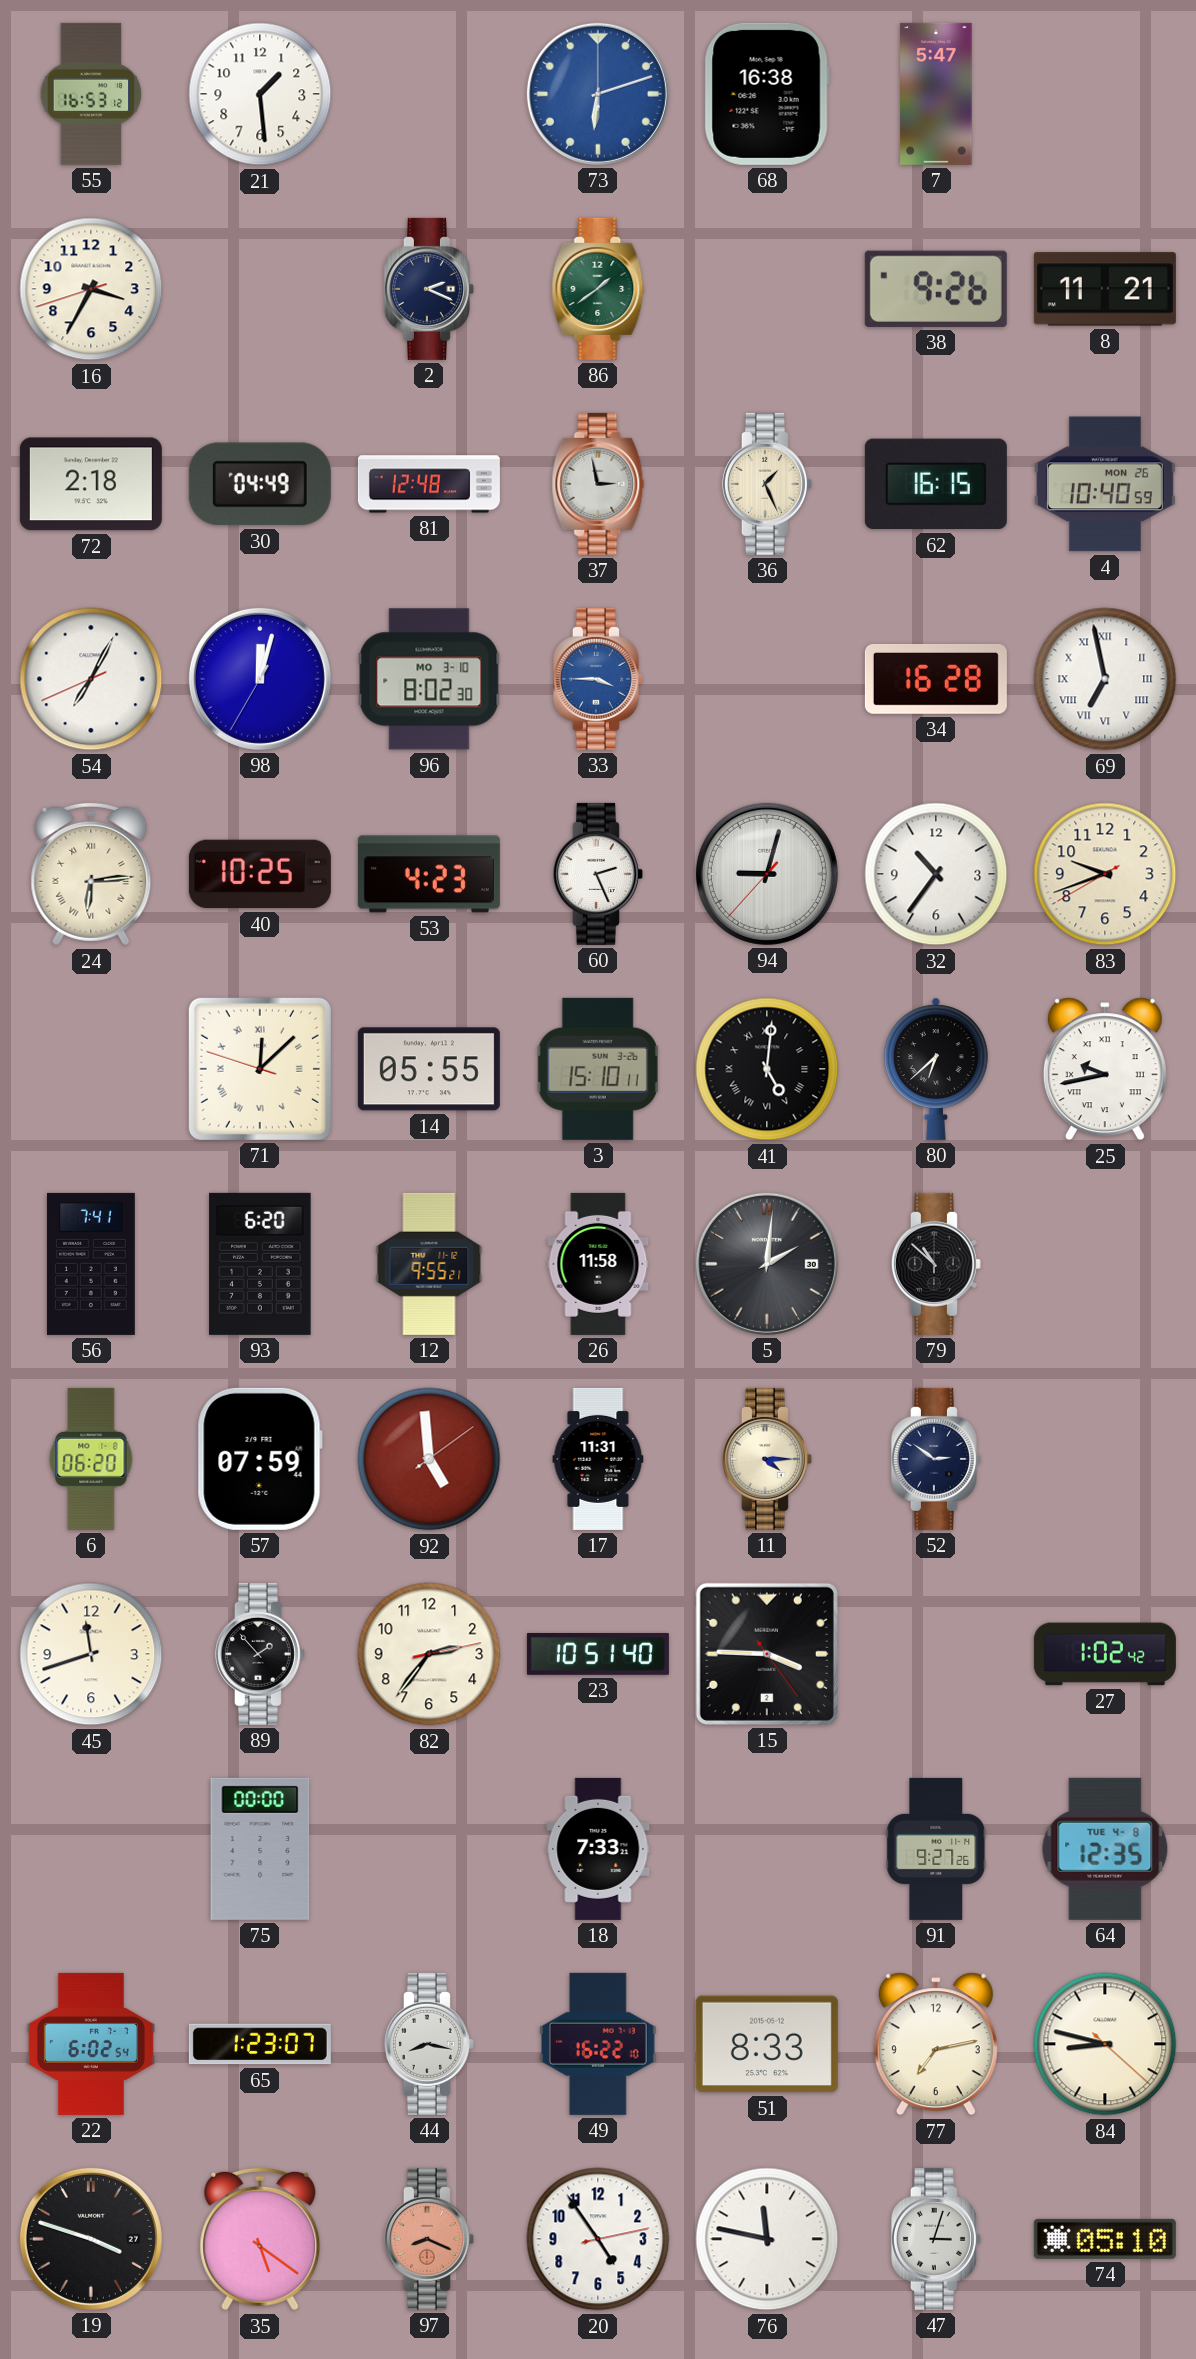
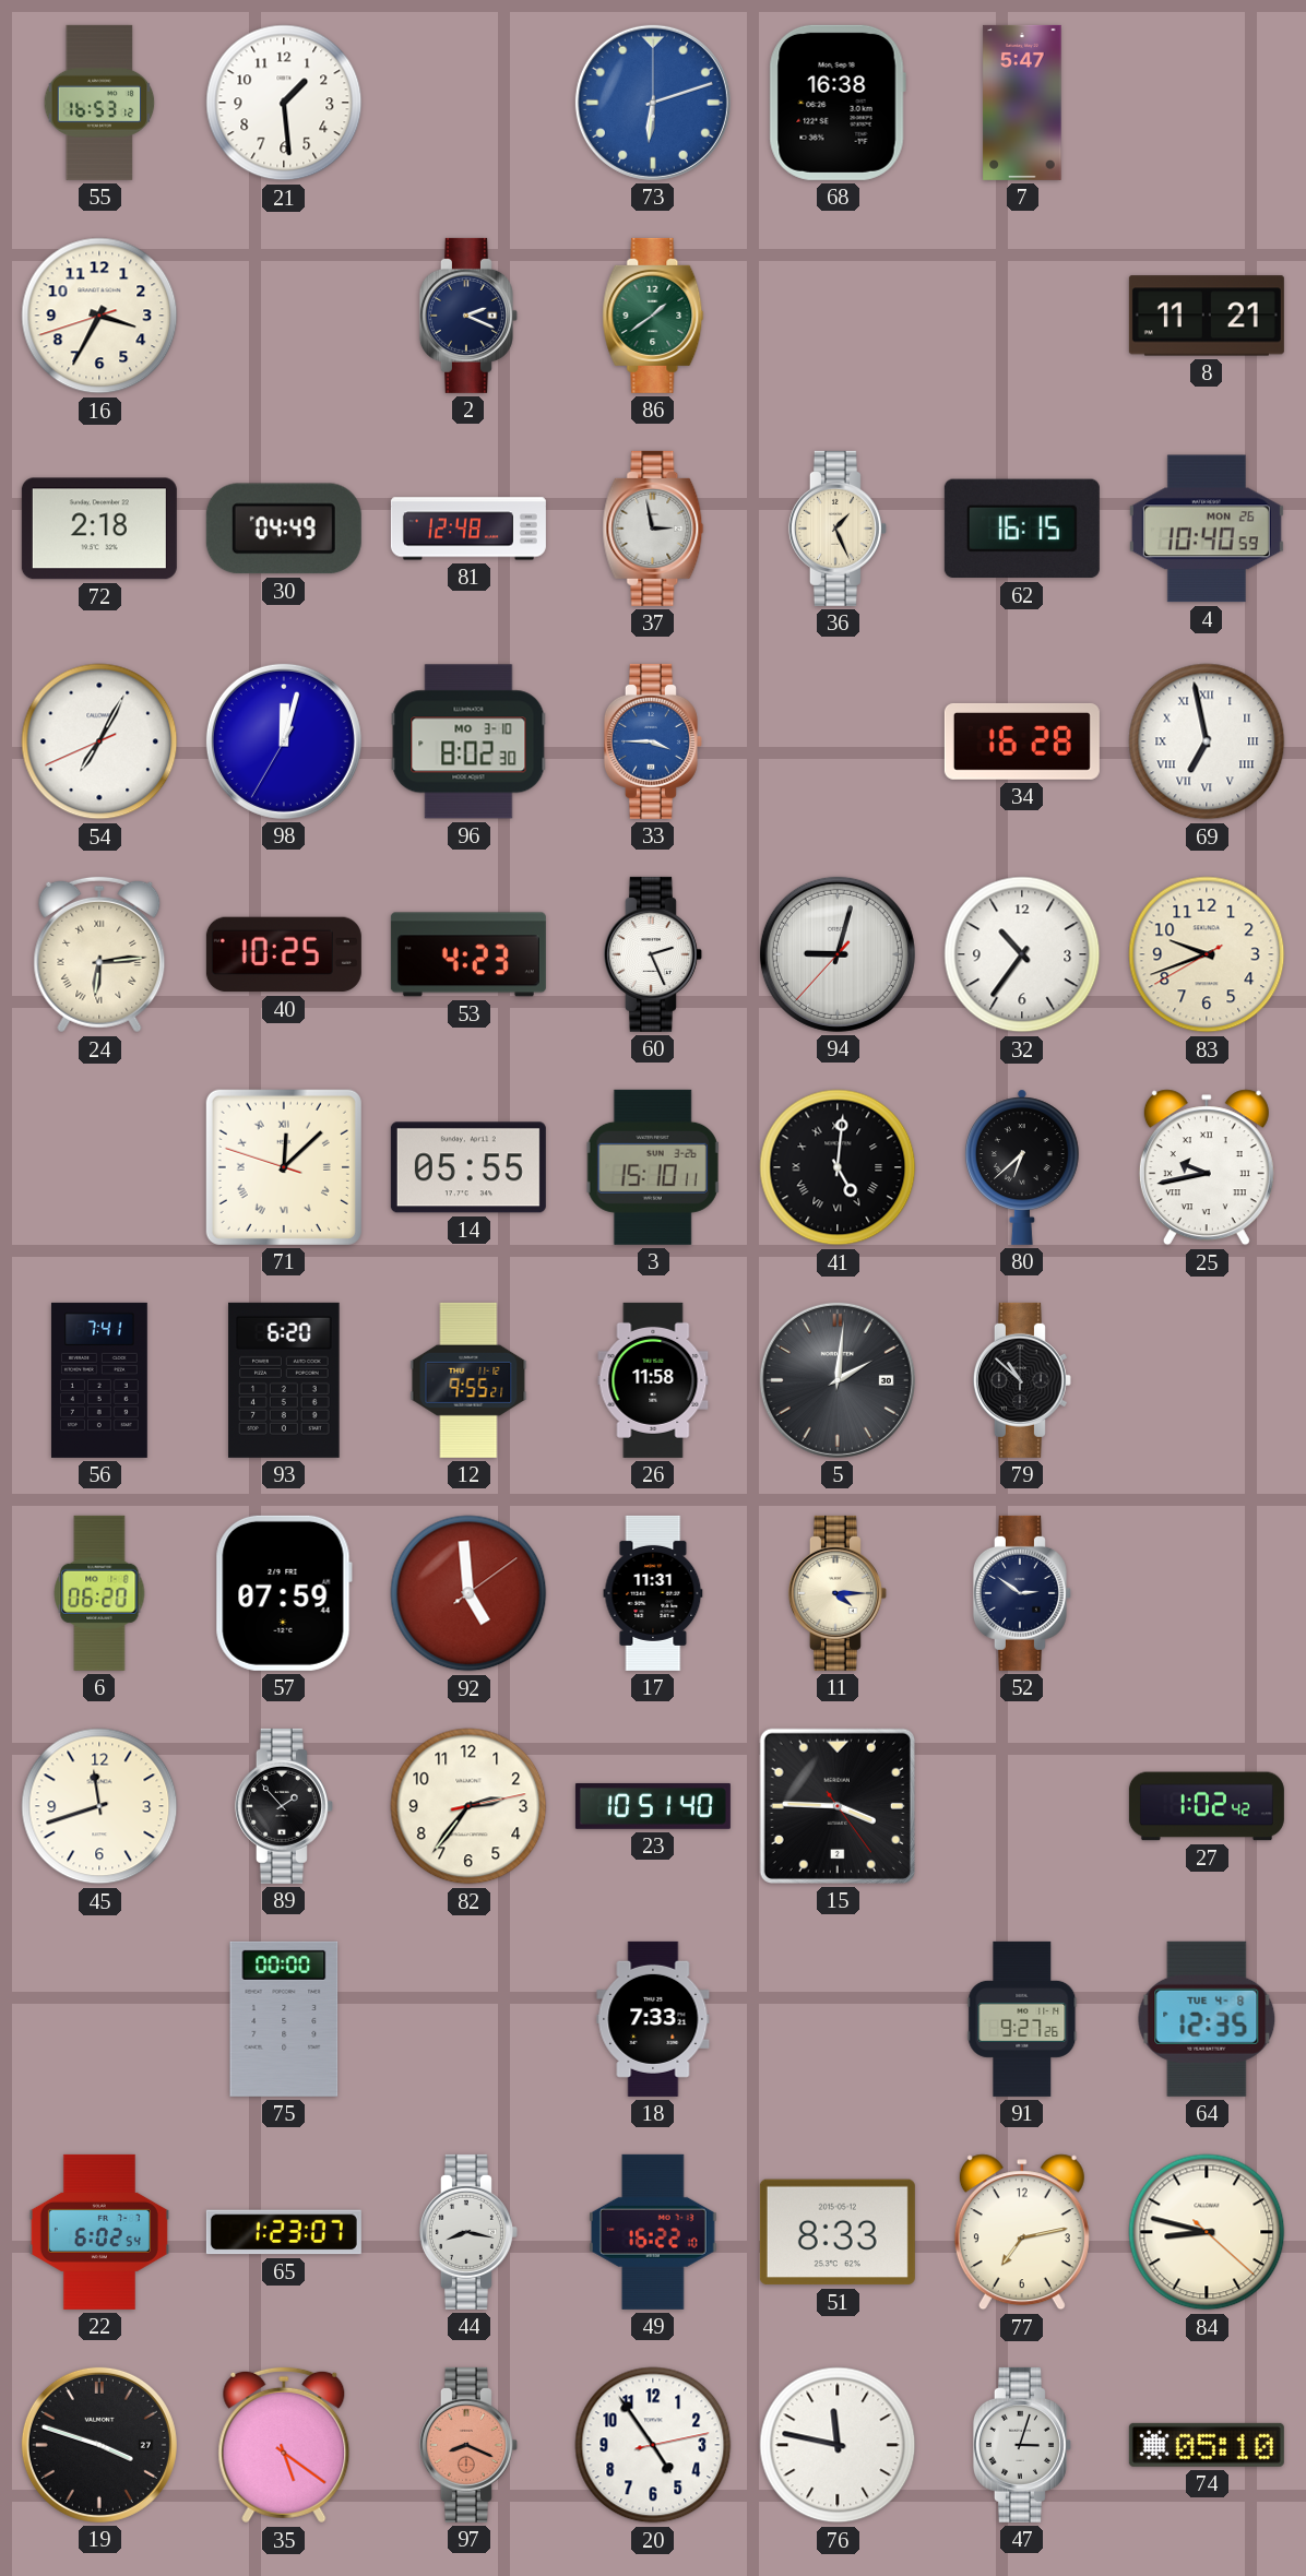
38: 9:26 -> none
